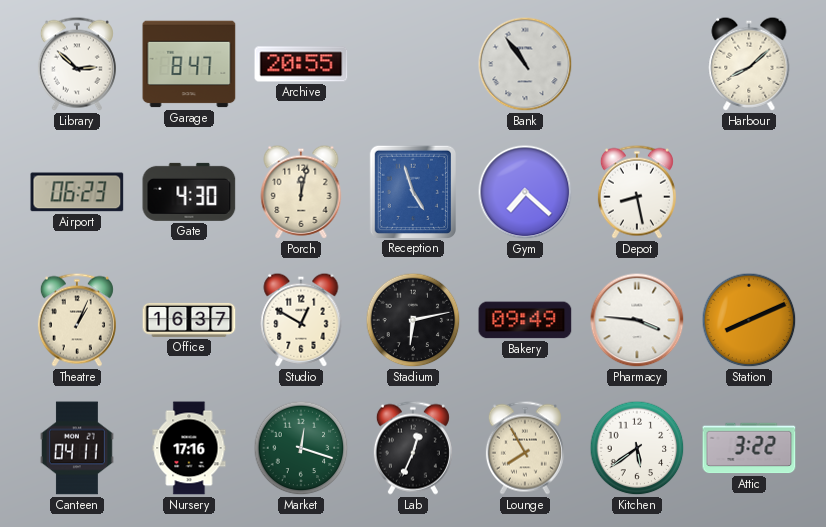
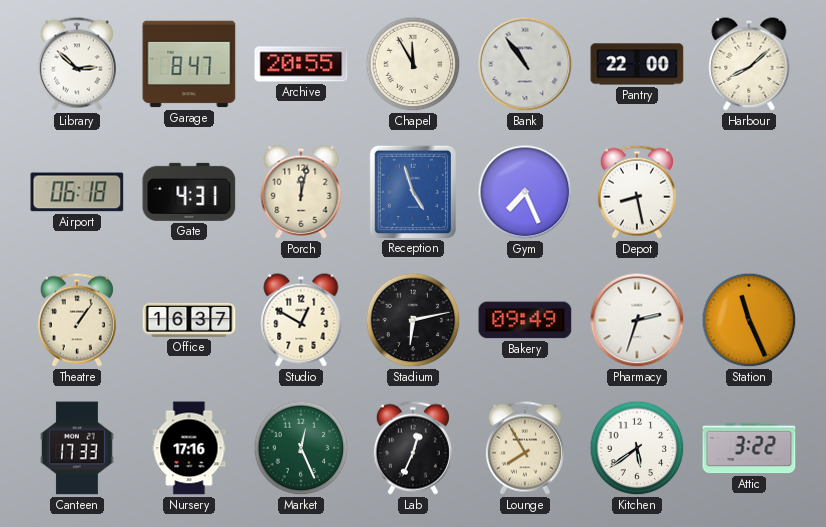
Chapel: none -> 11:55
Pantry: none -> 22:00
Airport: 06:23 -> 06:18
Gate: 4:30 -> 4:31
Gym: 7:22 -> 7:26
Theatre: 1:04 -> 1:06
Pharmacy: 3:46 -> 2:33
Station: 8:11 -> 11:26
Canteen: 04:11 -> 17:33
Market: 12:18 -> 12:26
